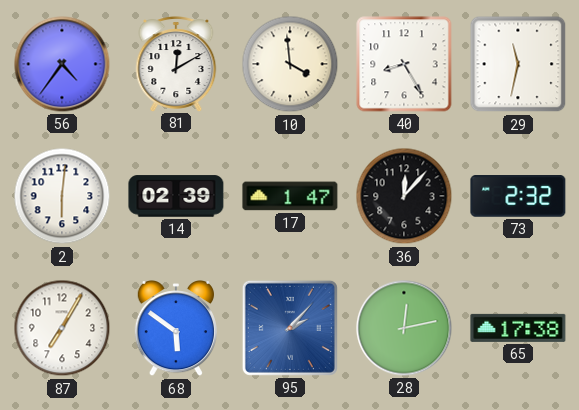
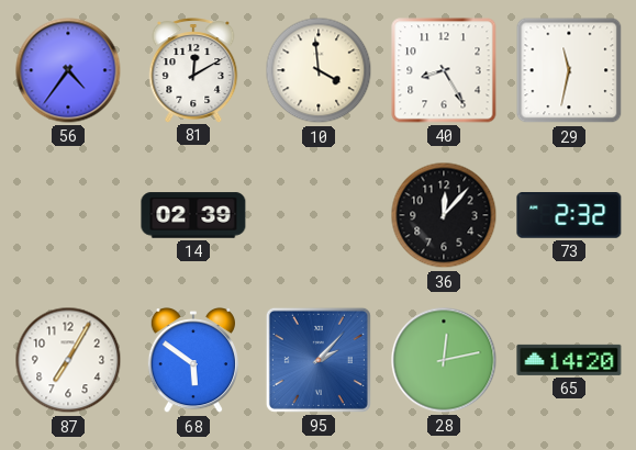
2: 6:01 -> none
17: 1:47 -> none
65: 17:38 -> 14:20
